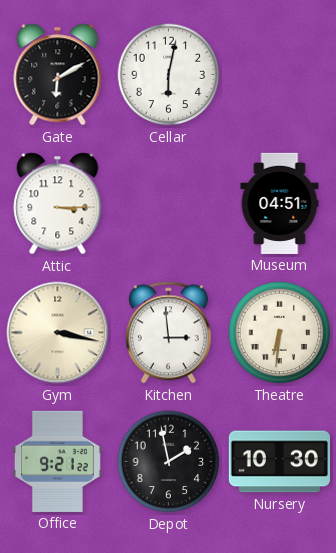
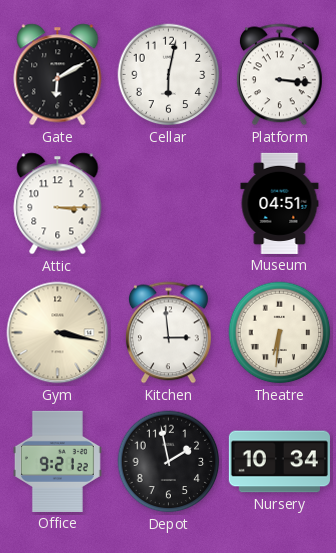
Platform: none -> 3:16
Nursery: 10:30 -> 10:34
